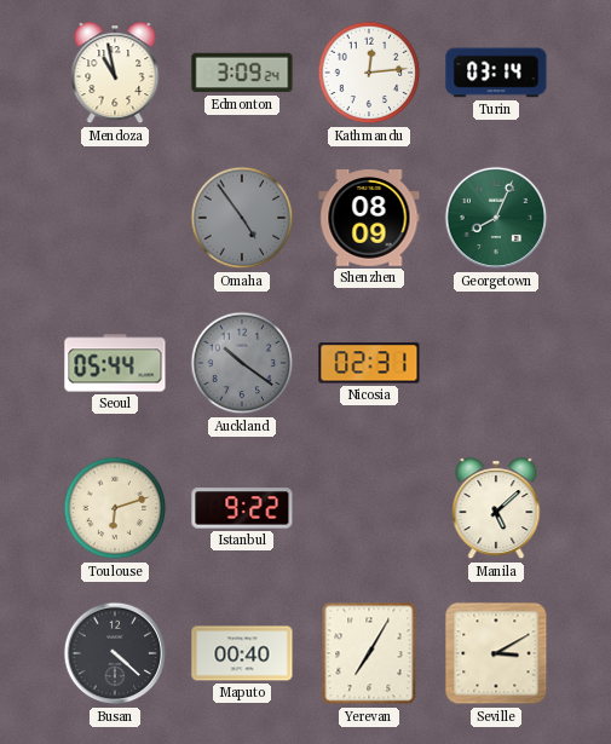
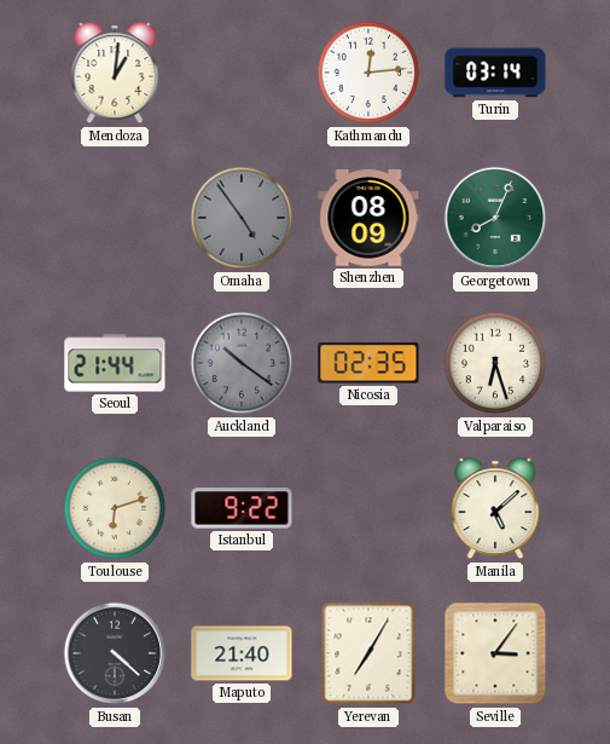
Mendoza: 10:58 -> 1:01
Edmonton: 3:09 -> none
Seoul: 05:44 -> 21:44
Nicosia: 02:31 -> 02:35
Valparaiso: none -> 6:27
Maputo: 00:40 -> 21:40
Seville: 3:10 -> 3:06
